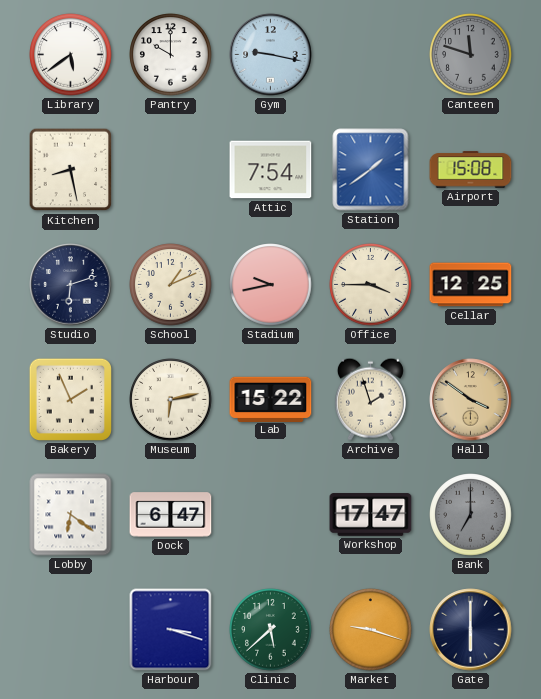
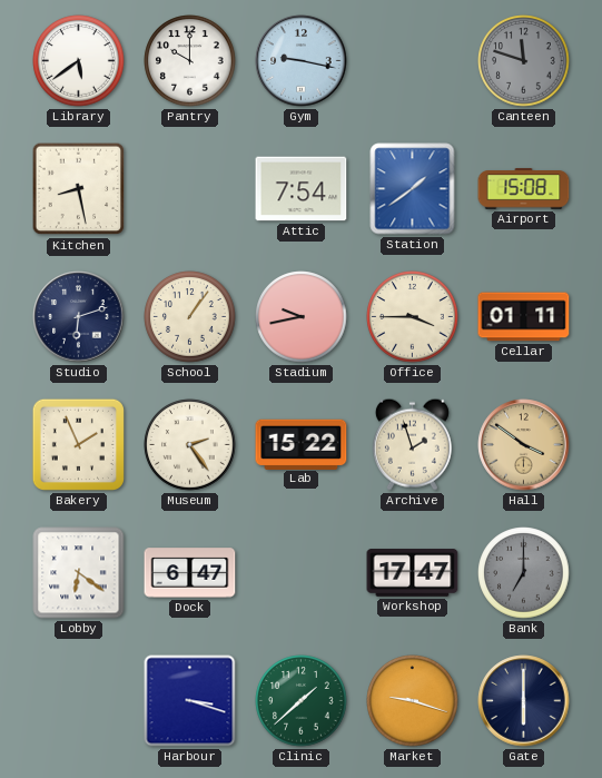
School: 1:11 -> 1:06
Cellar: 12:25 -> 01:11
Museum: 6:13 -> 2:24
Clinic: 5:38 -> 1:38
